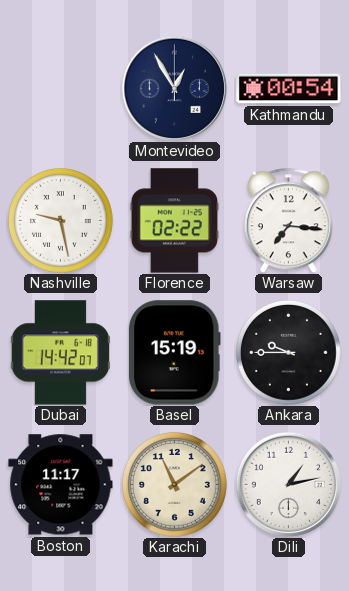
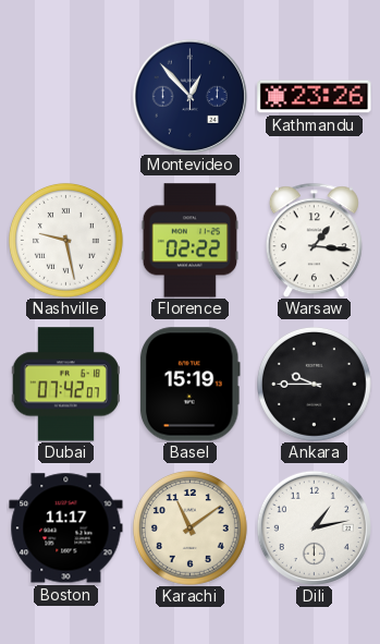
Montevideo: 12:55 -> 12:53
Kathmandu: 00:54 -> 23:26
Warsaw: 7:16 -> 1:16
Dubai: 14:42 -> 07:42
